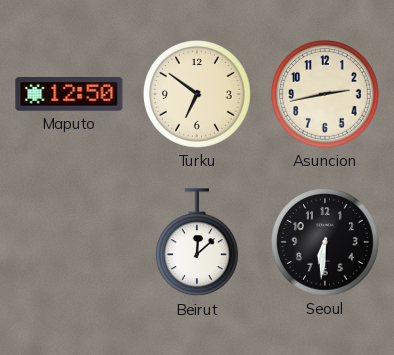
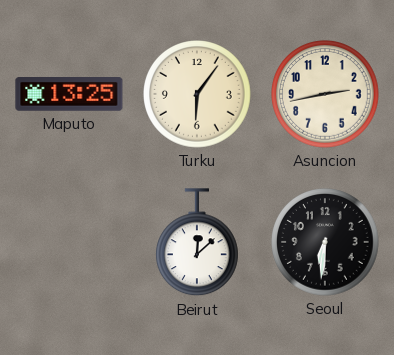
Maputo: 12:50 -> 13:25
Turku: 6:51 -> 6:06
